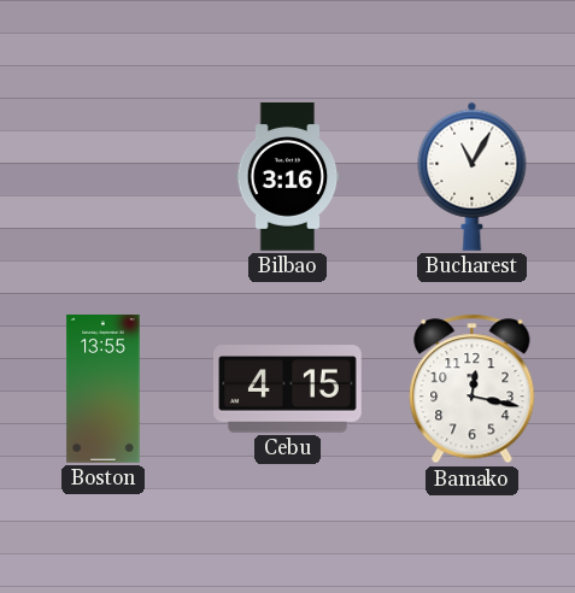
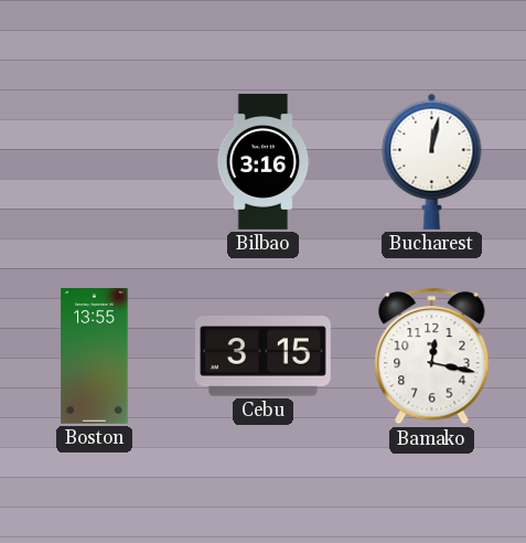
Bucharest: 11:05 -> 12:02
Cebu: 4:15 -> 3:15
